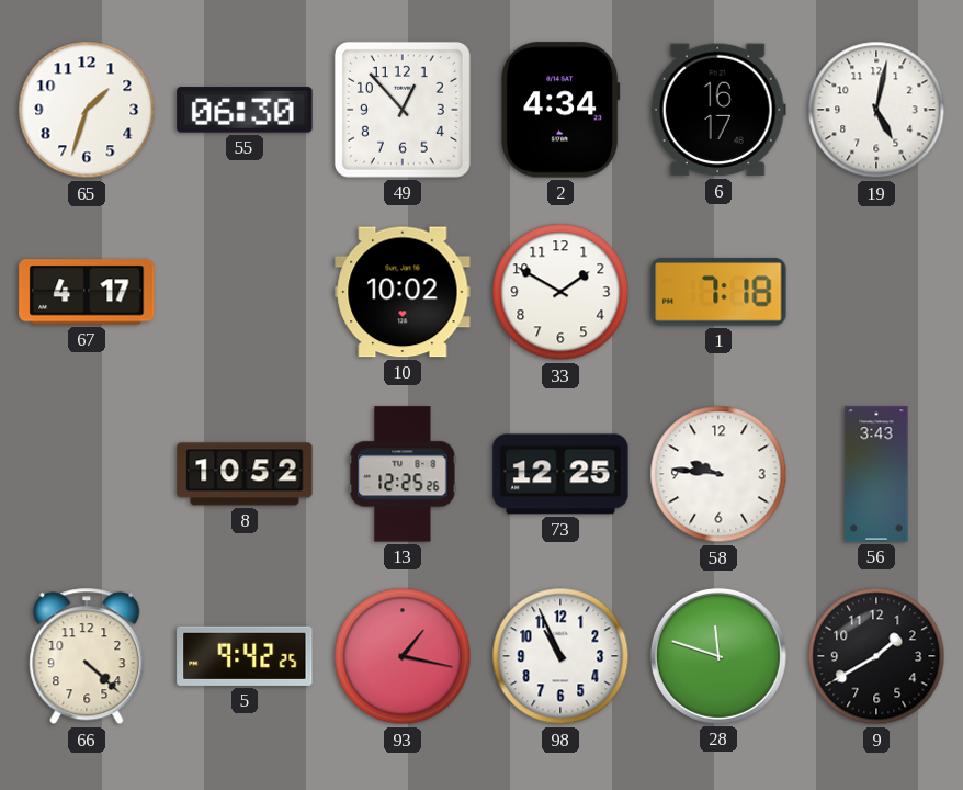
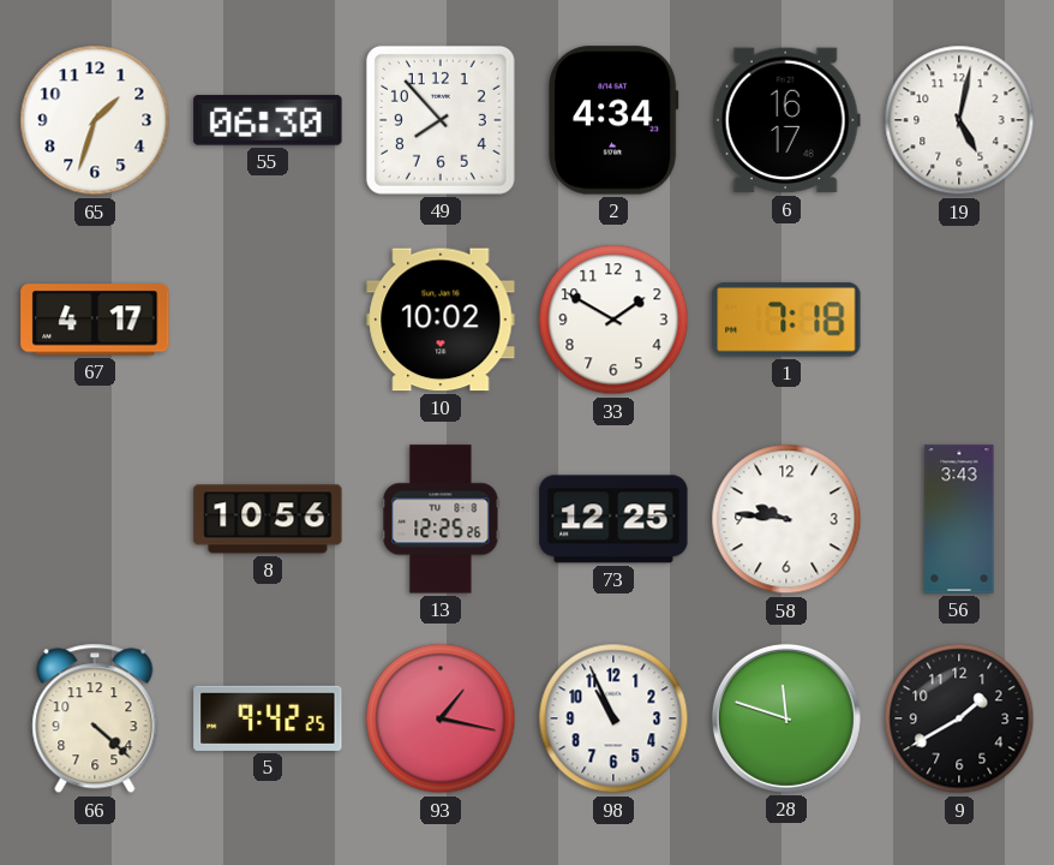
49: 12:53 -> 7:53
8: 10:52 -> 10:56
